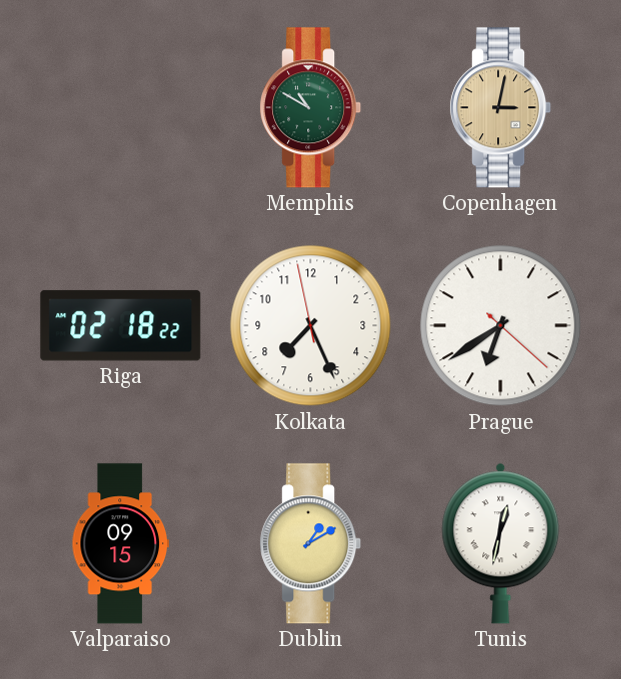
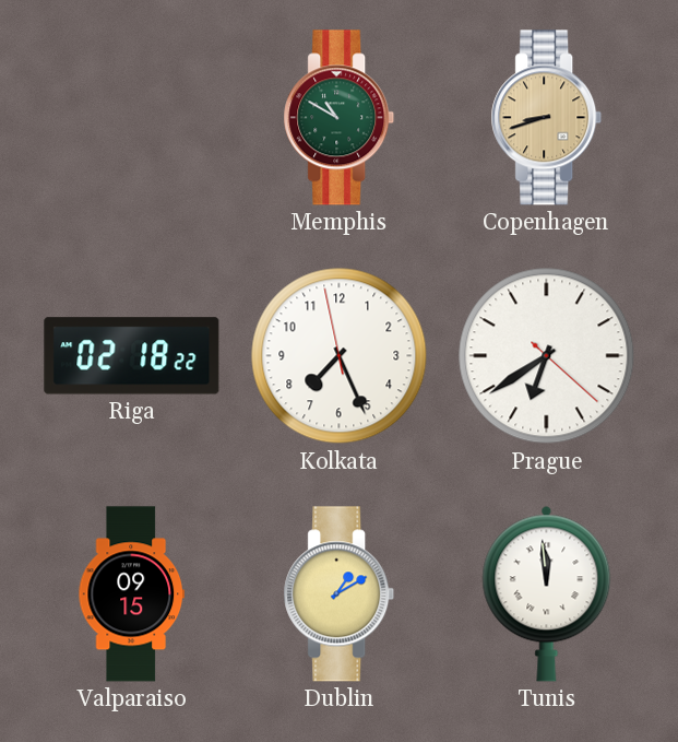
Copenhagen: 3:02 -> 8:42
Tunis: 12:32 -> 11:59
